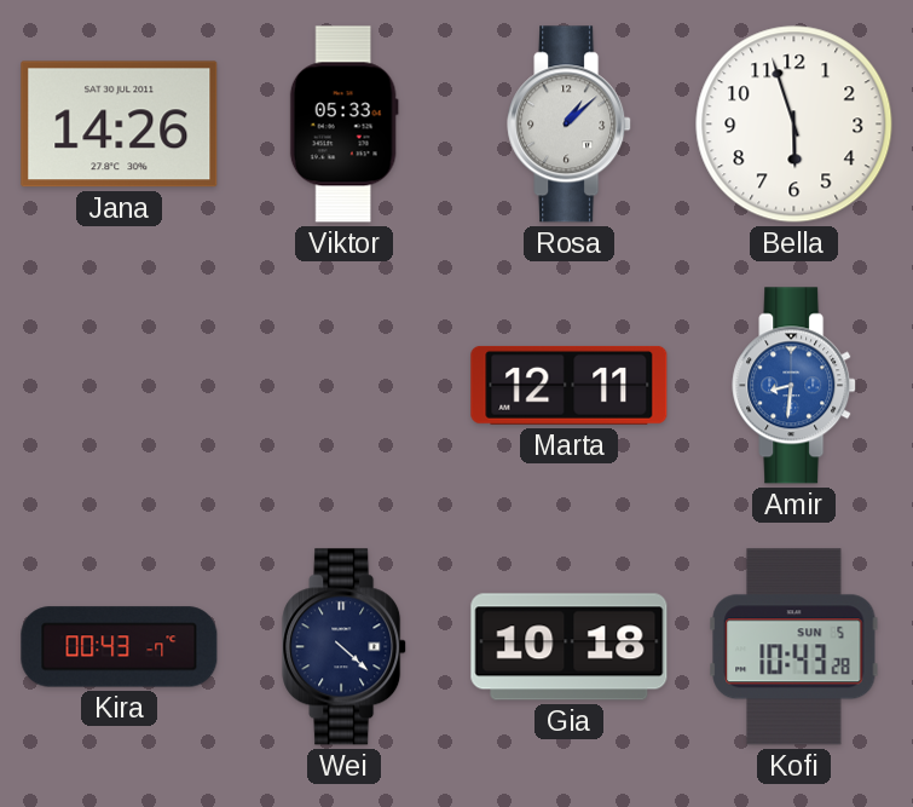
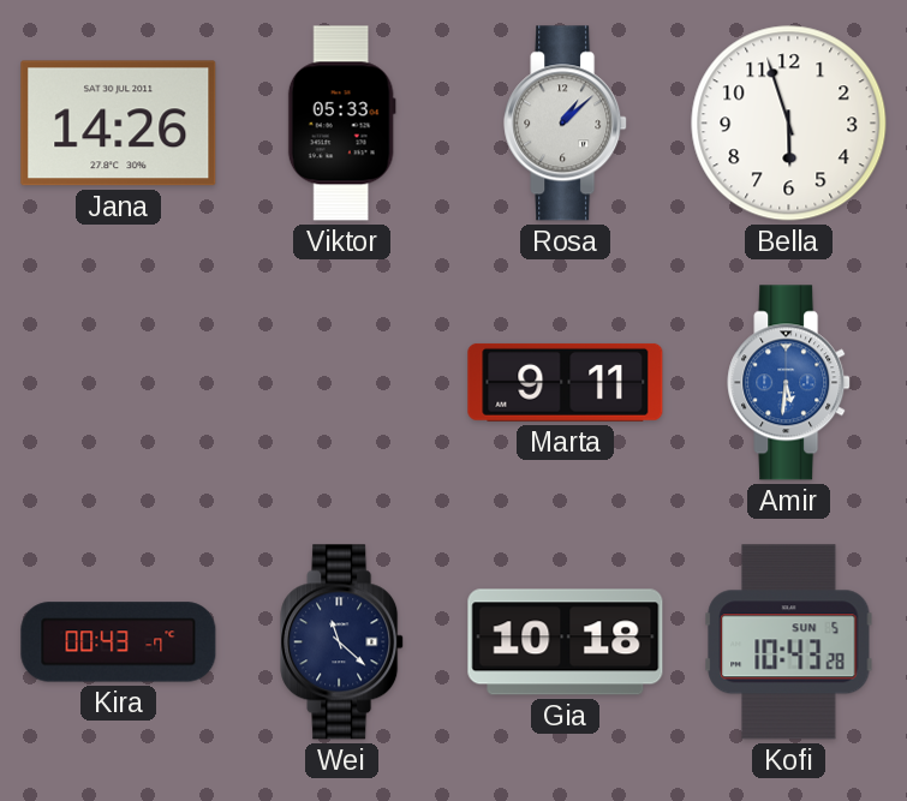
Marta: 12:11 -> 9:11
Amir: 8:31 -> 5:31
Wei: 4:22 -> 11:22
